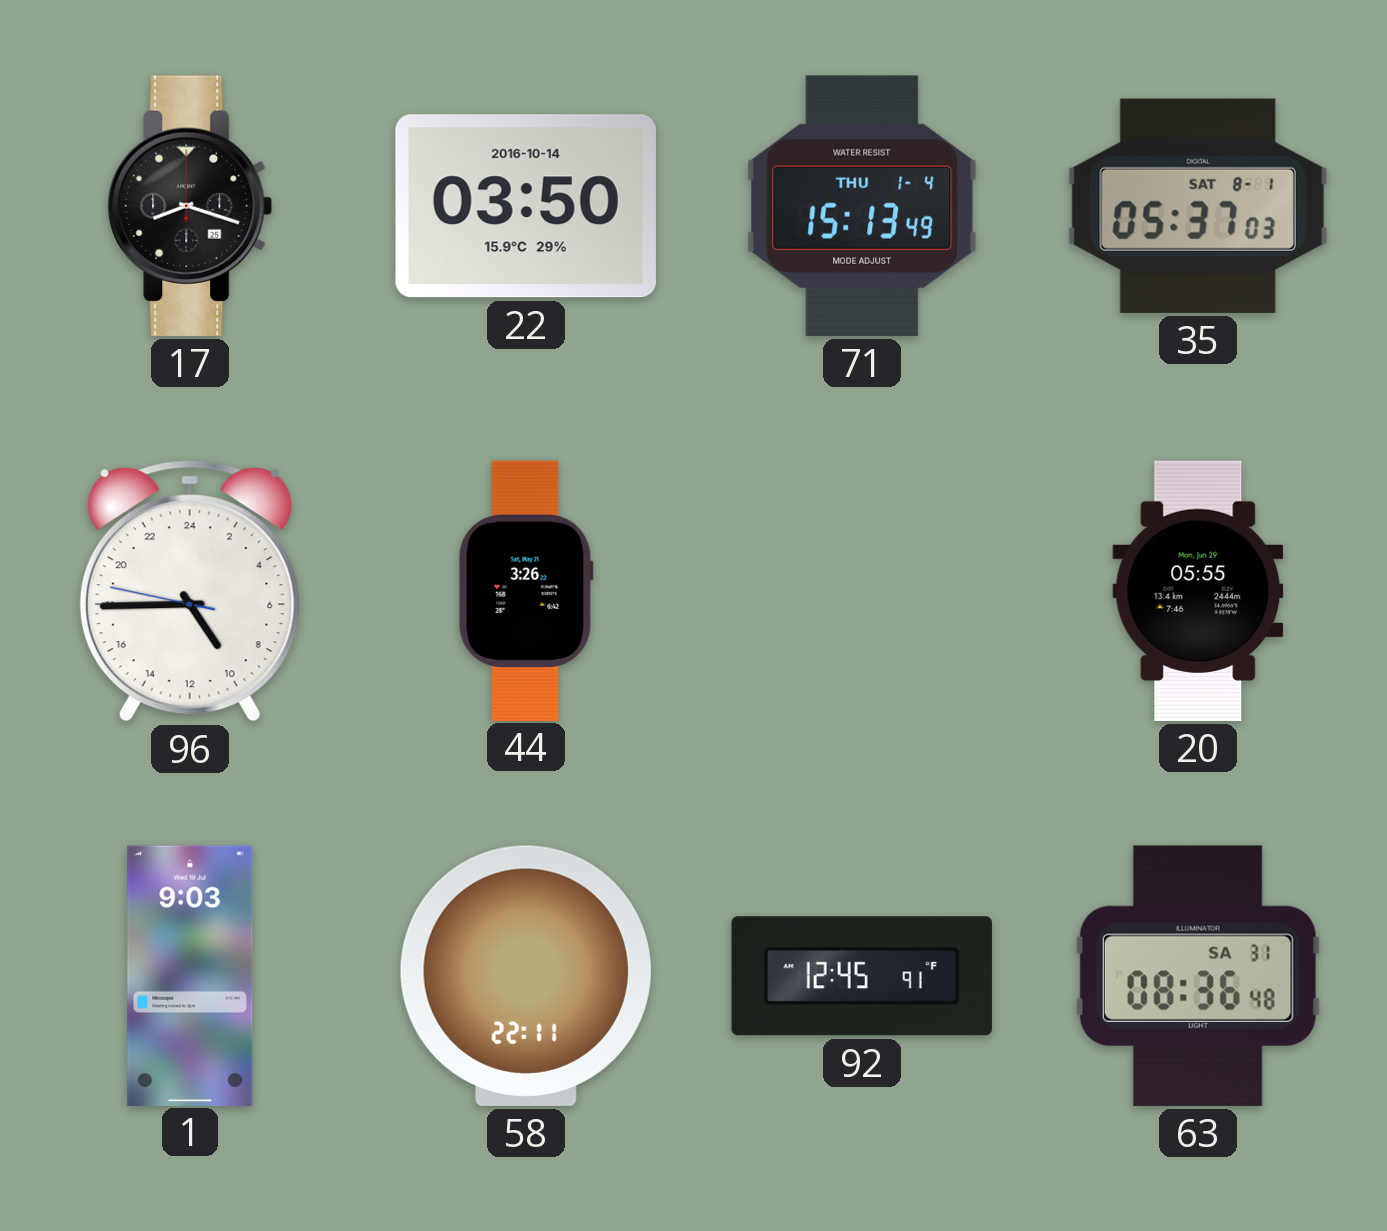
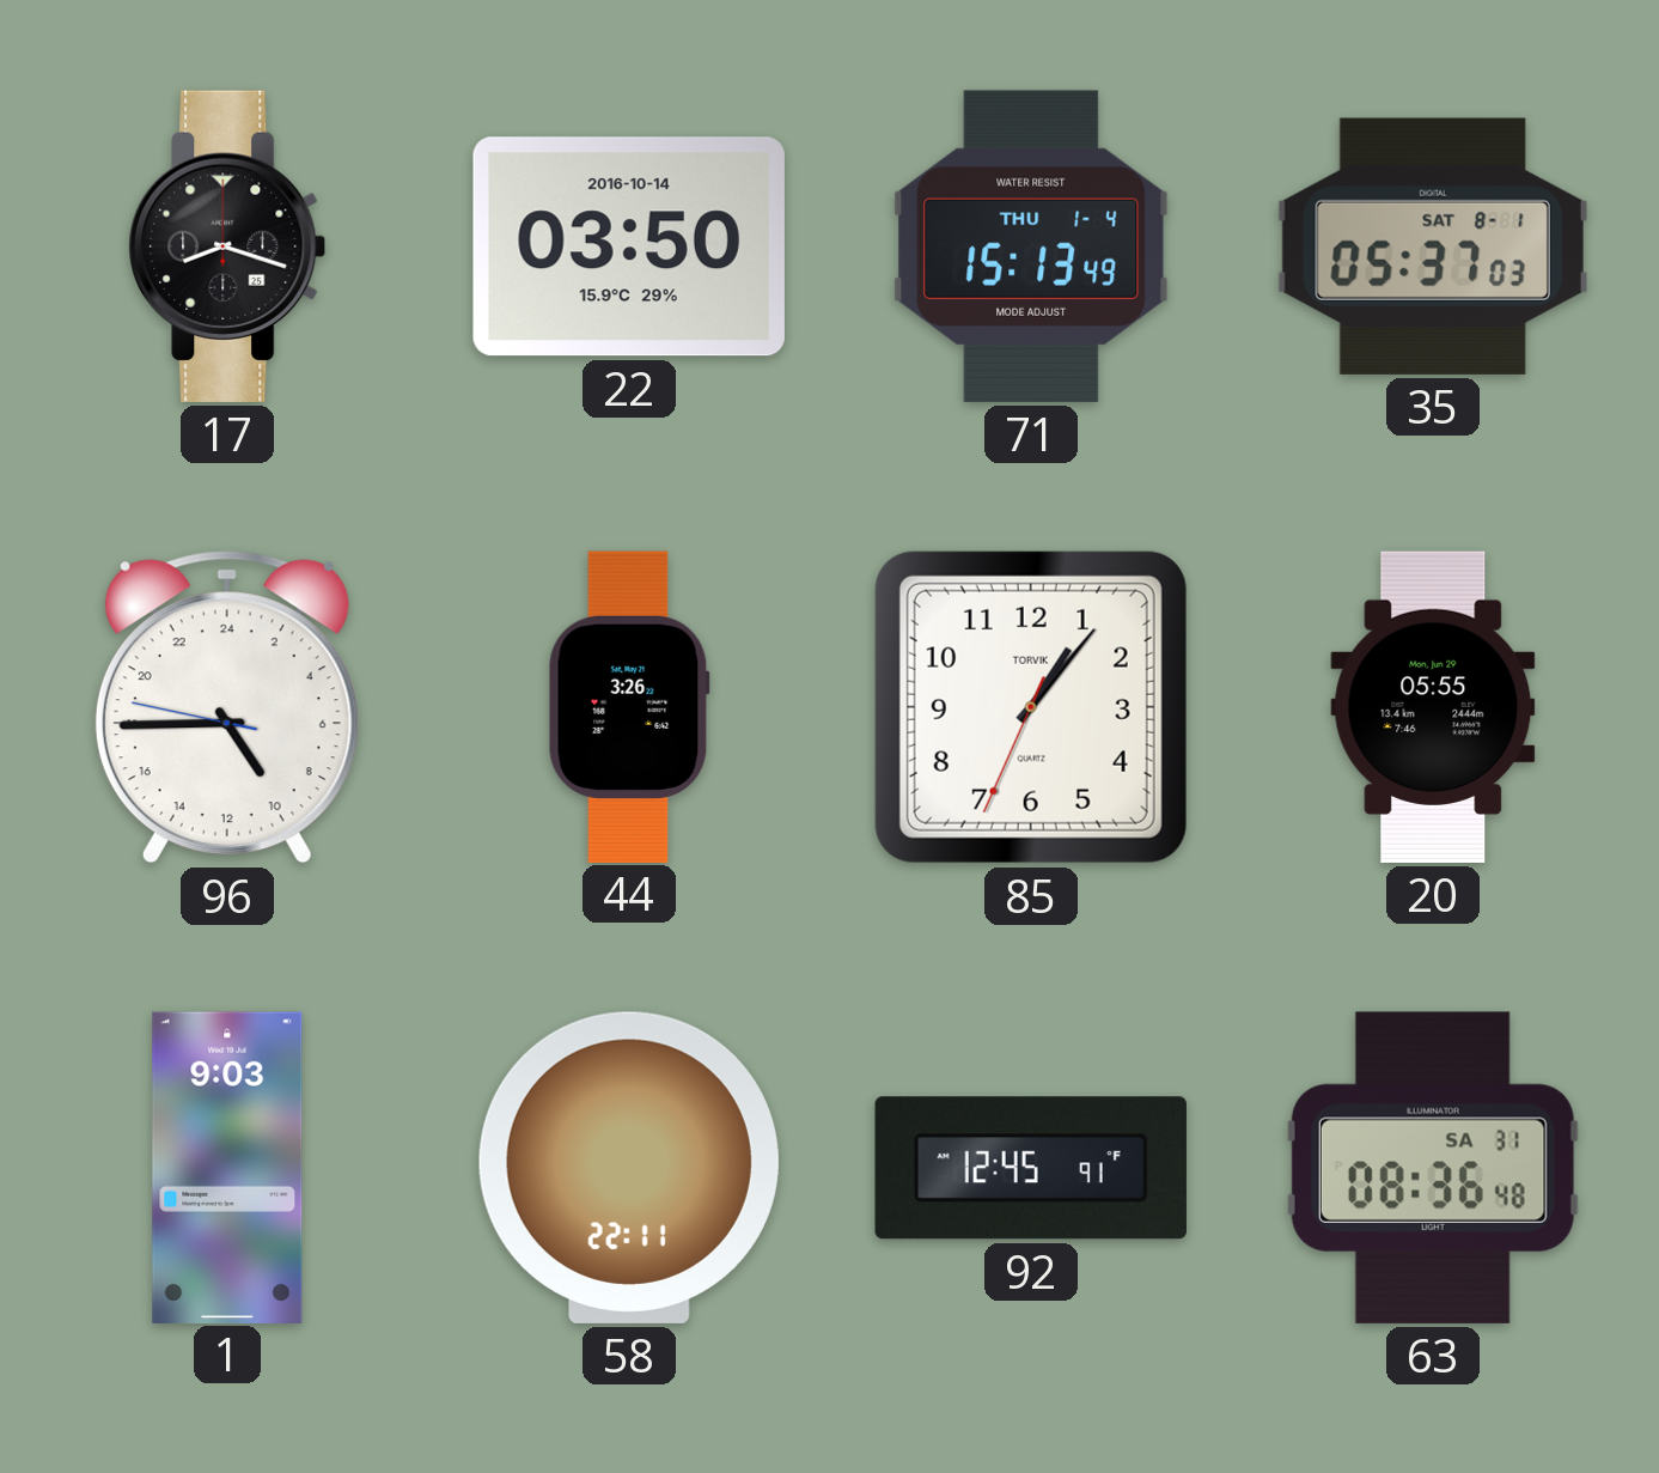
85: none -> 1:06
